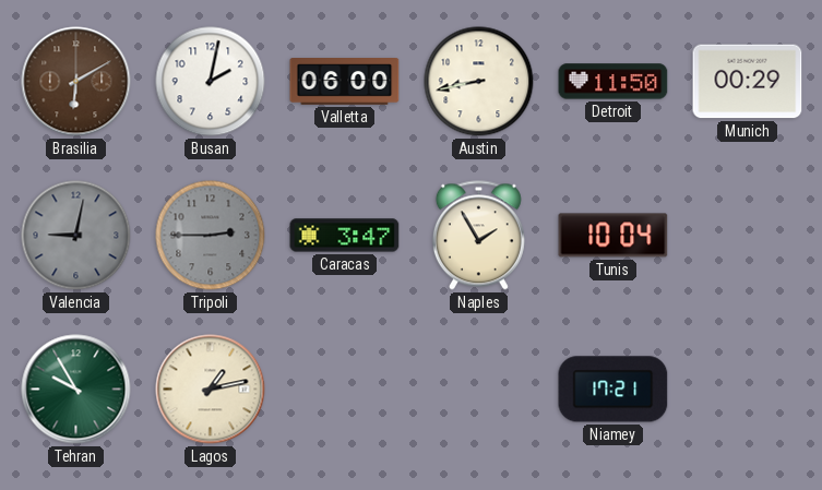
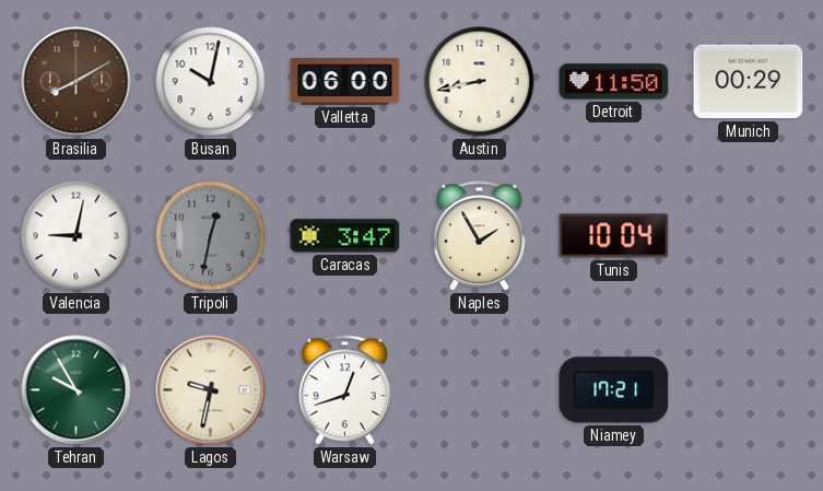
Brasilia: 6:10 -> 8:10
Busan: 2:02 -> 10:02
Valencia dial: grey -> white
Tripoli: 2:45 -> 12:32
Lagos: 1:13 -> 9:32
Warsaw: none -> 12:42
